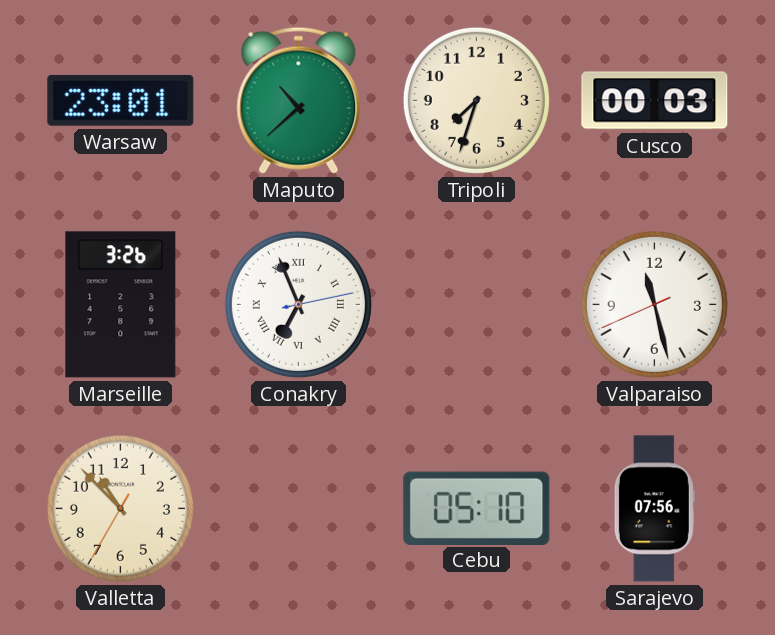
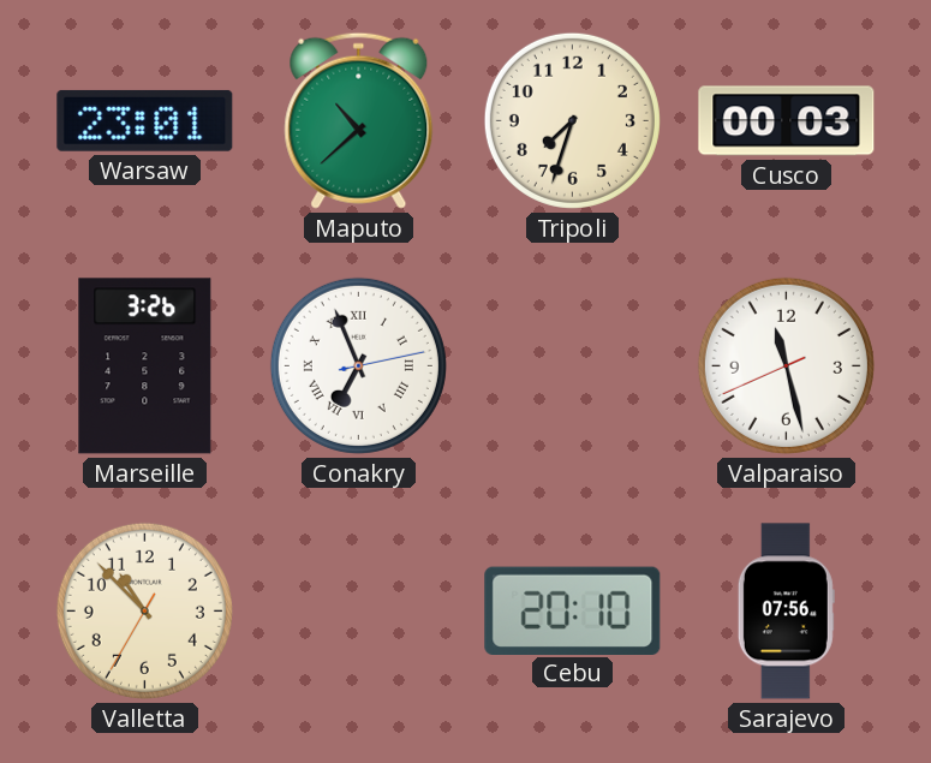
Cebu: 05:10 -> 20:10
